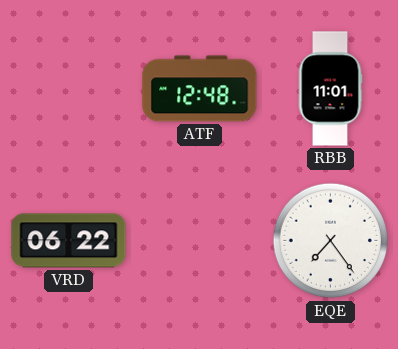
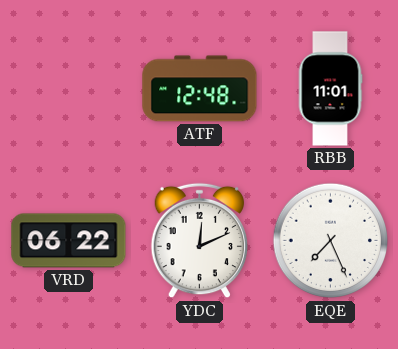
YDC: none -> 12:11
EQE: 7:24 -> 7:26
